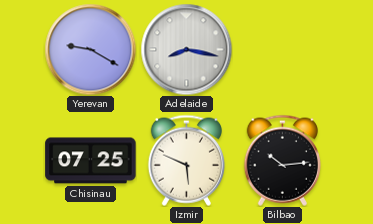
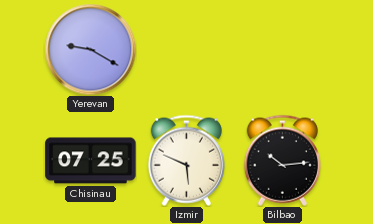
Adelaide: 8:17 -> none
